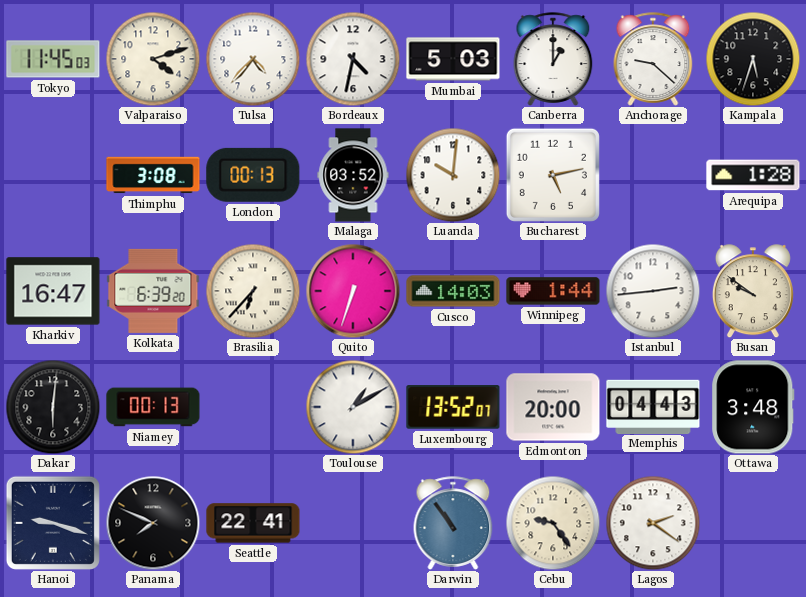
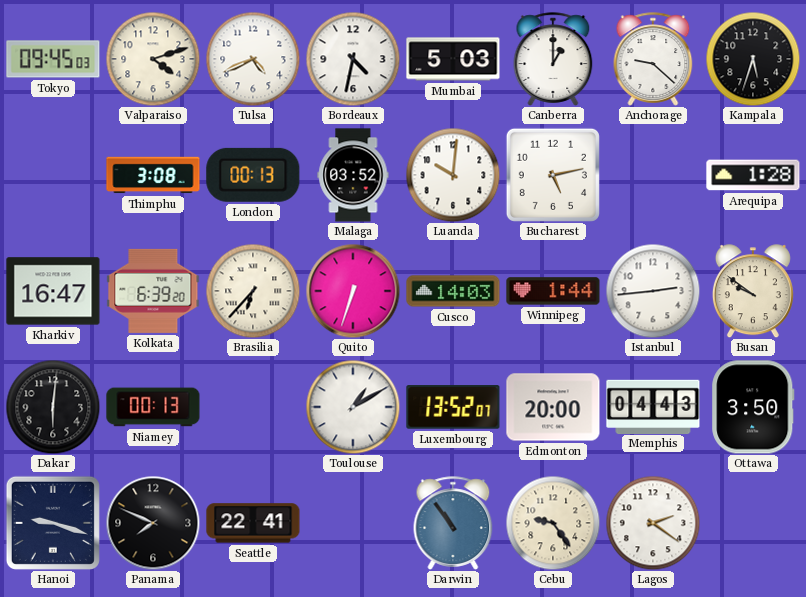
Tokyo: 11:45 -> 09:45
Tulsa: 4:37 -> 4:41
Ottawa: 3:48 -> 3:50
